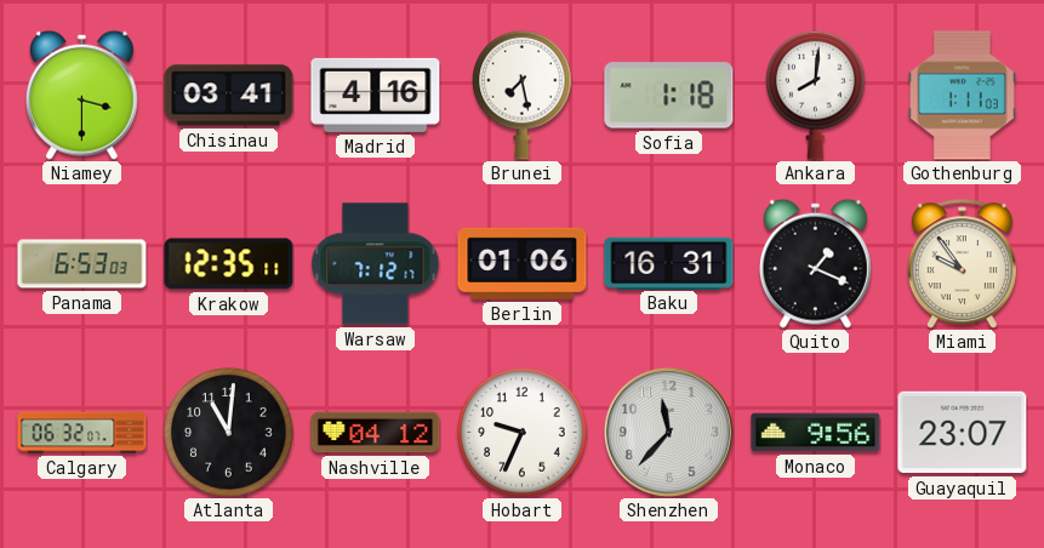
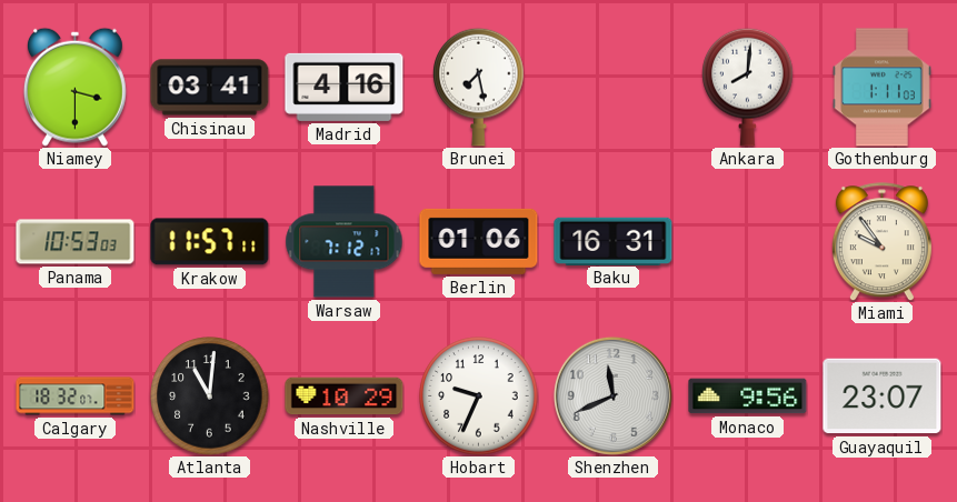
Sofia: 1:18 -> none
Panama: 6:53 -> 10:53
Krakow: 12:35 -> 11:57
Quito: 1:19 -> none
Calgary: 06:32 -> 18:32
Nashville: 04:12 -> 10:29
Shenzhen: 11:37 -> 11:41
